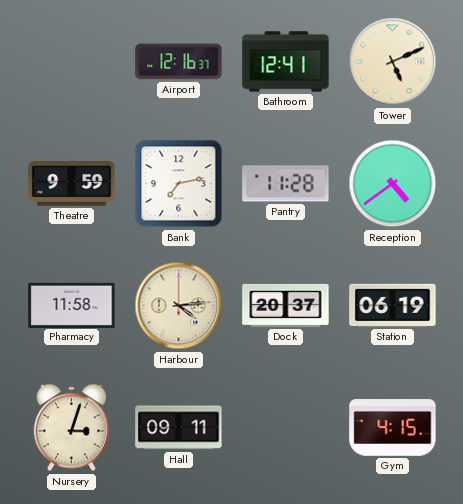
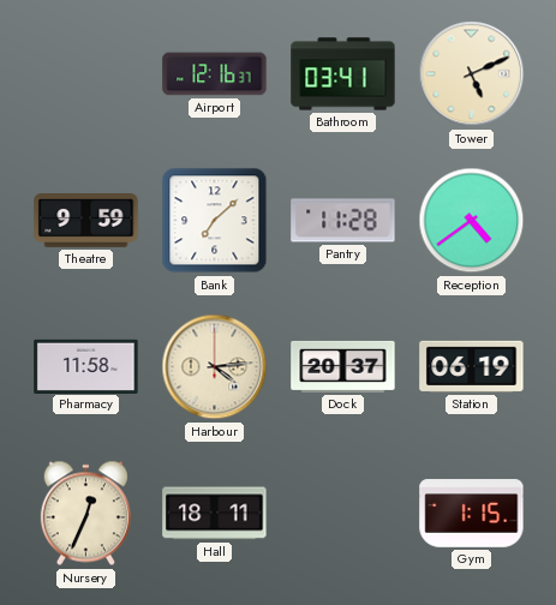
Bathroom: 12:41 -> 03:41
Bank: 7:13 -> 7:08
Nursery: 3:03 -> 12:34
Hall: 09:11 -> 18:11
Gym: 4:15 -> 1:15
